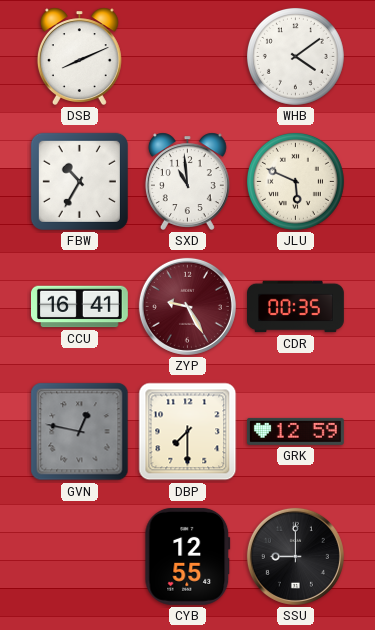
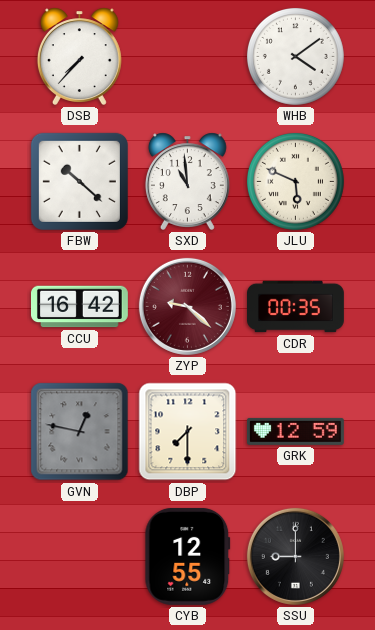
DSB: 8:11 -> 7:37
FBW: 10:35 -> 10:22
CCU: 16:41 -> 16:42
ZYP: 9:25 -> 9:22
